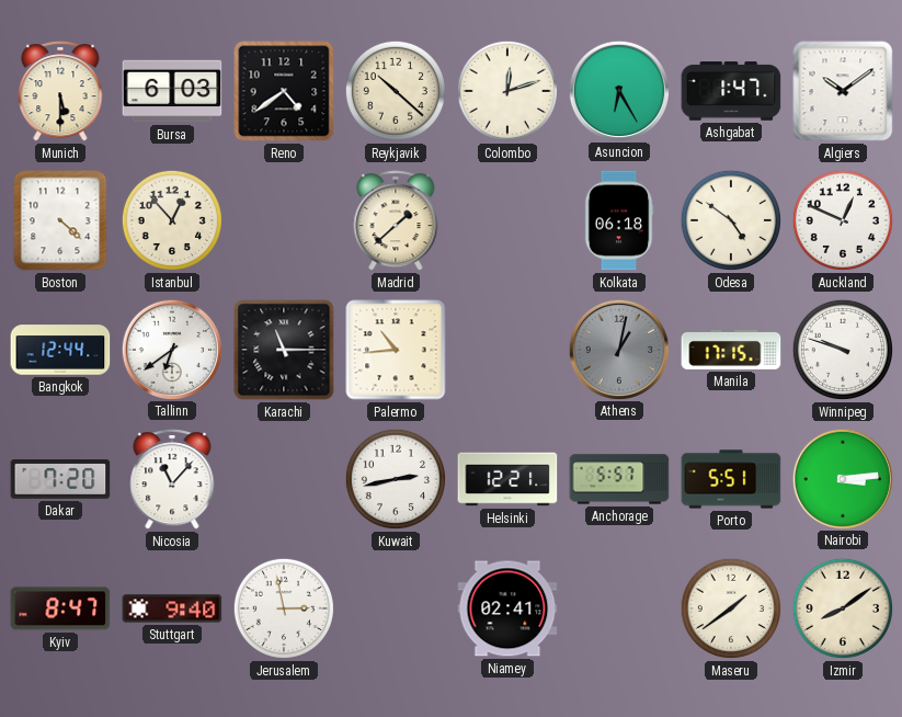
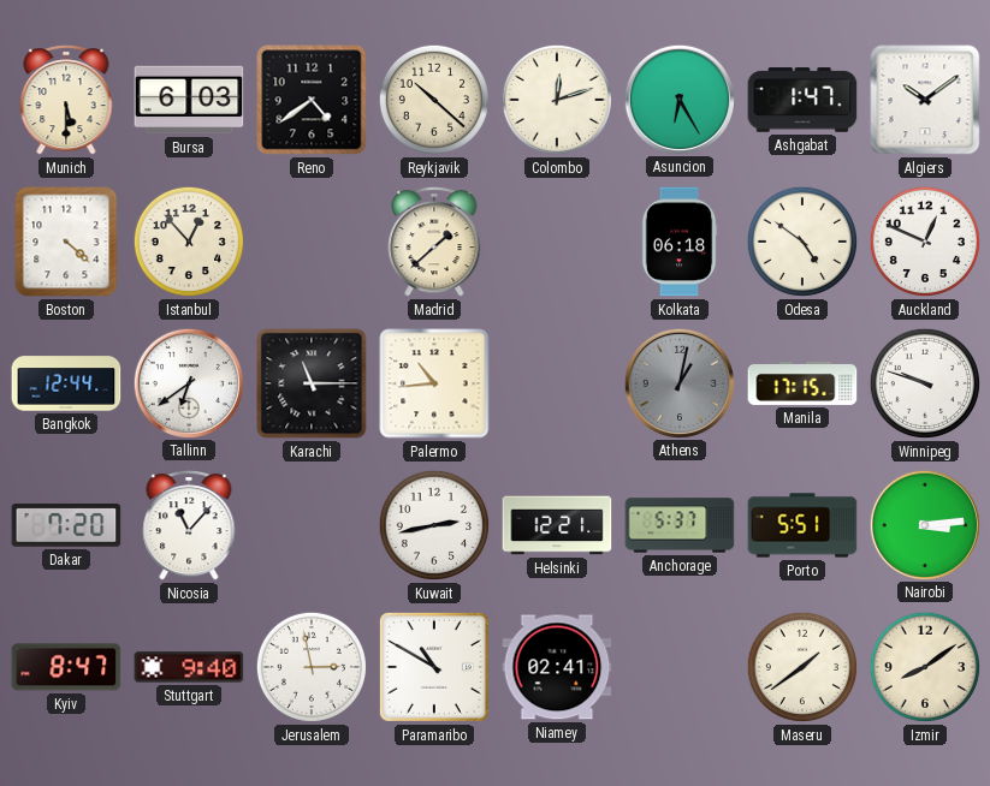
Anchorage: 5:57 -> 5:37
Paramaribo: none -> 10:50
